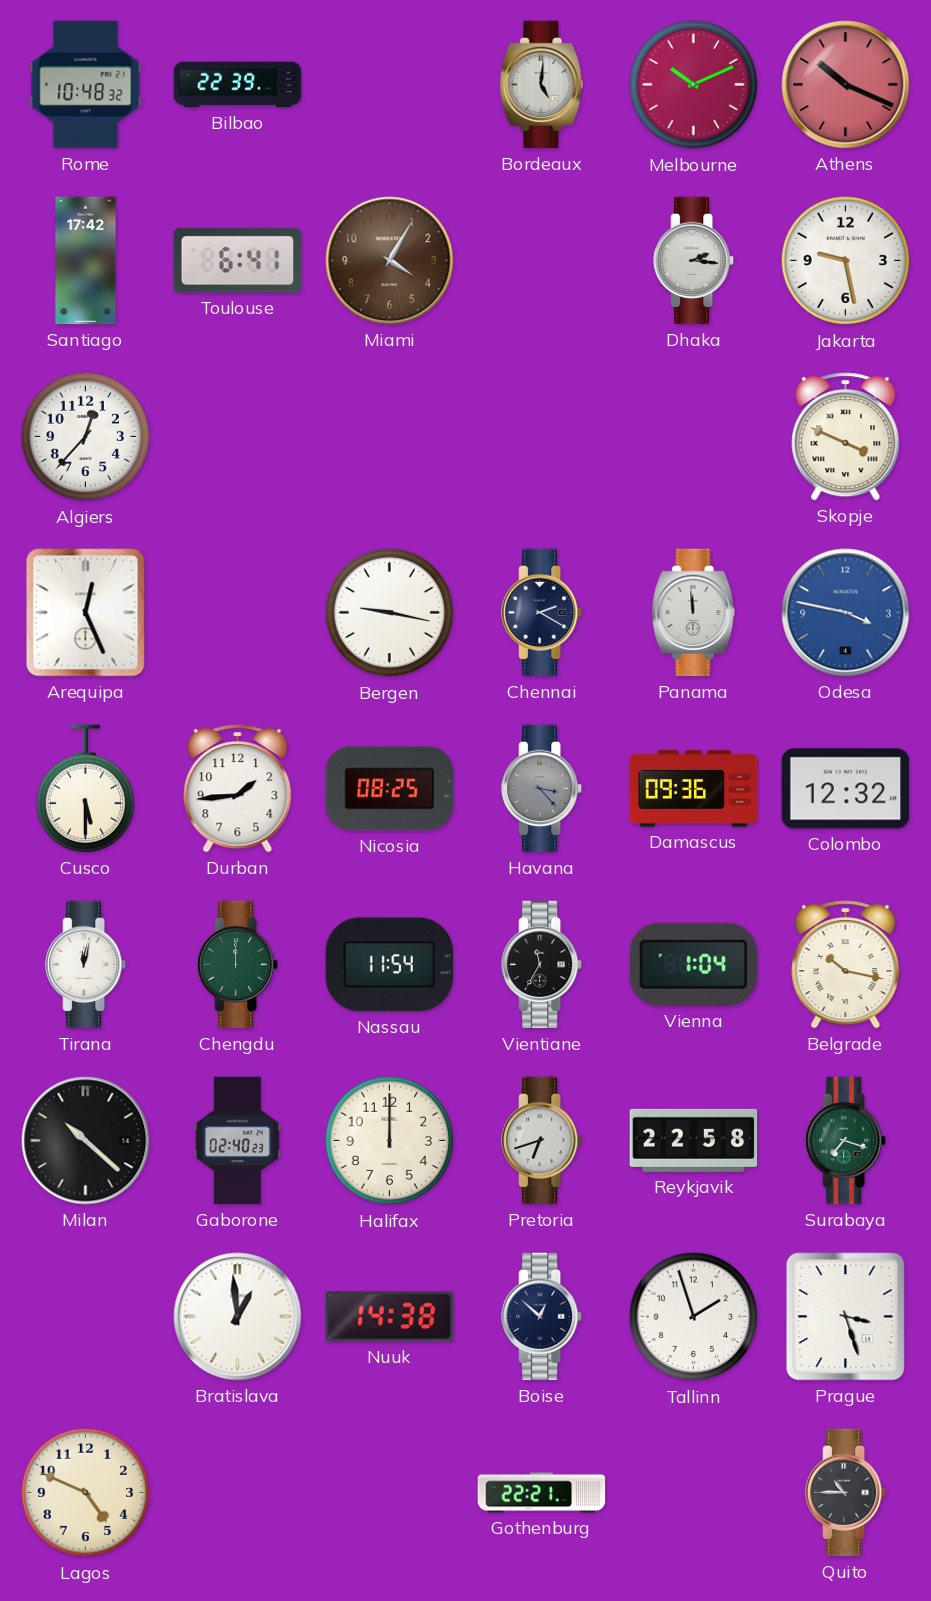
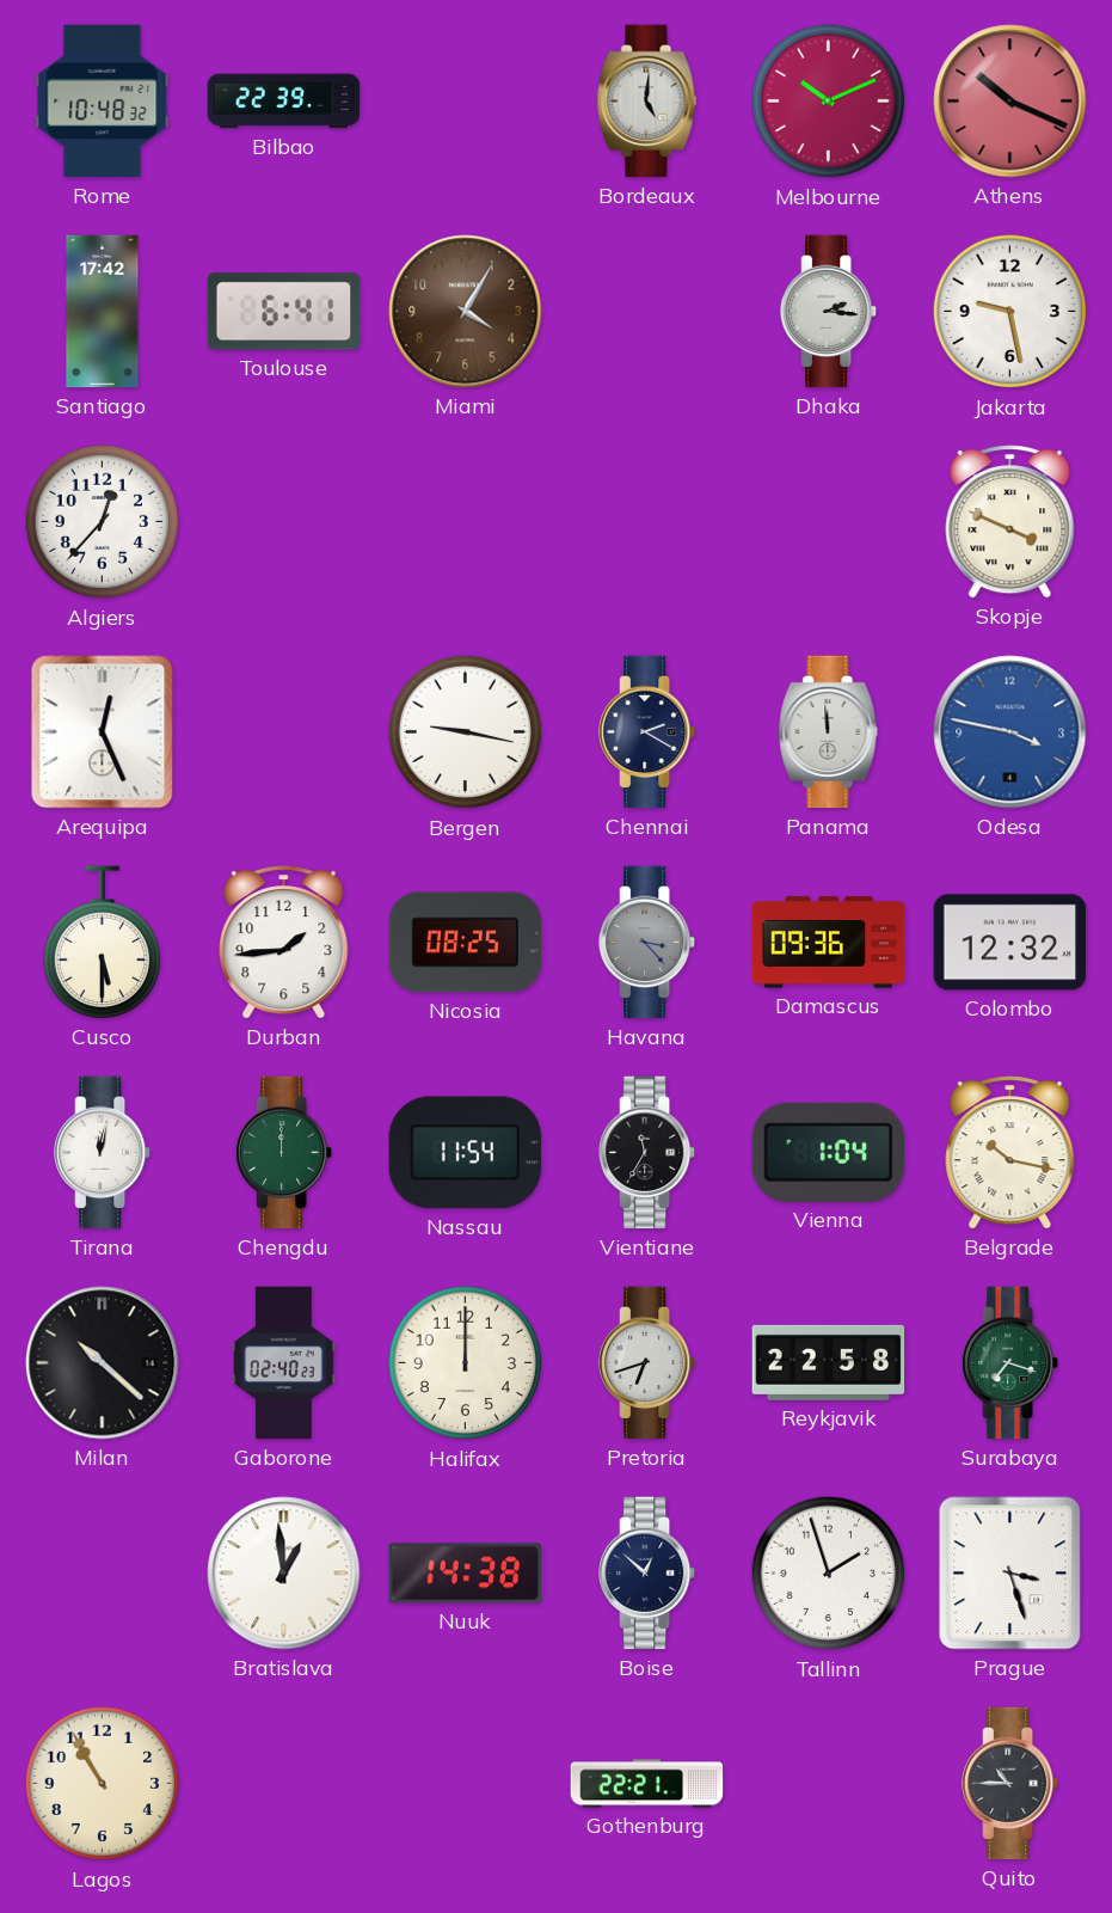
Lagos: 4:49 -> 10:55
